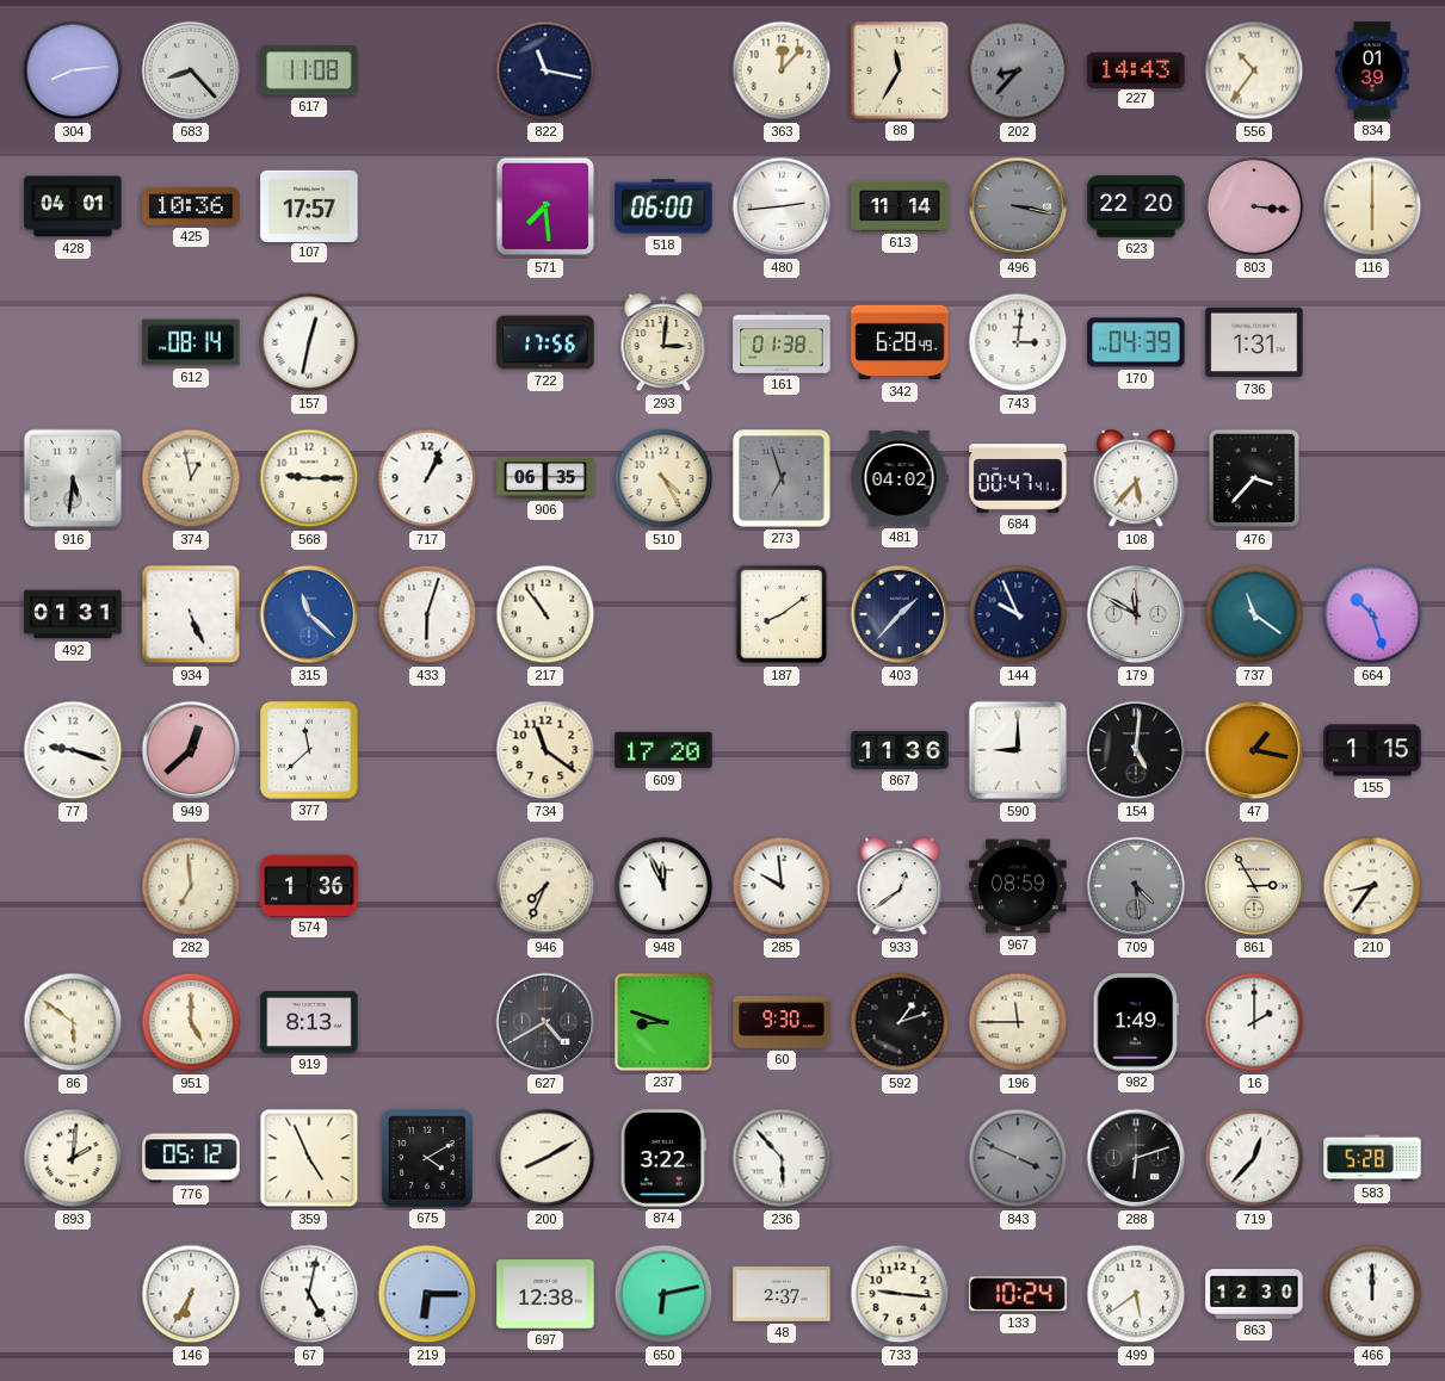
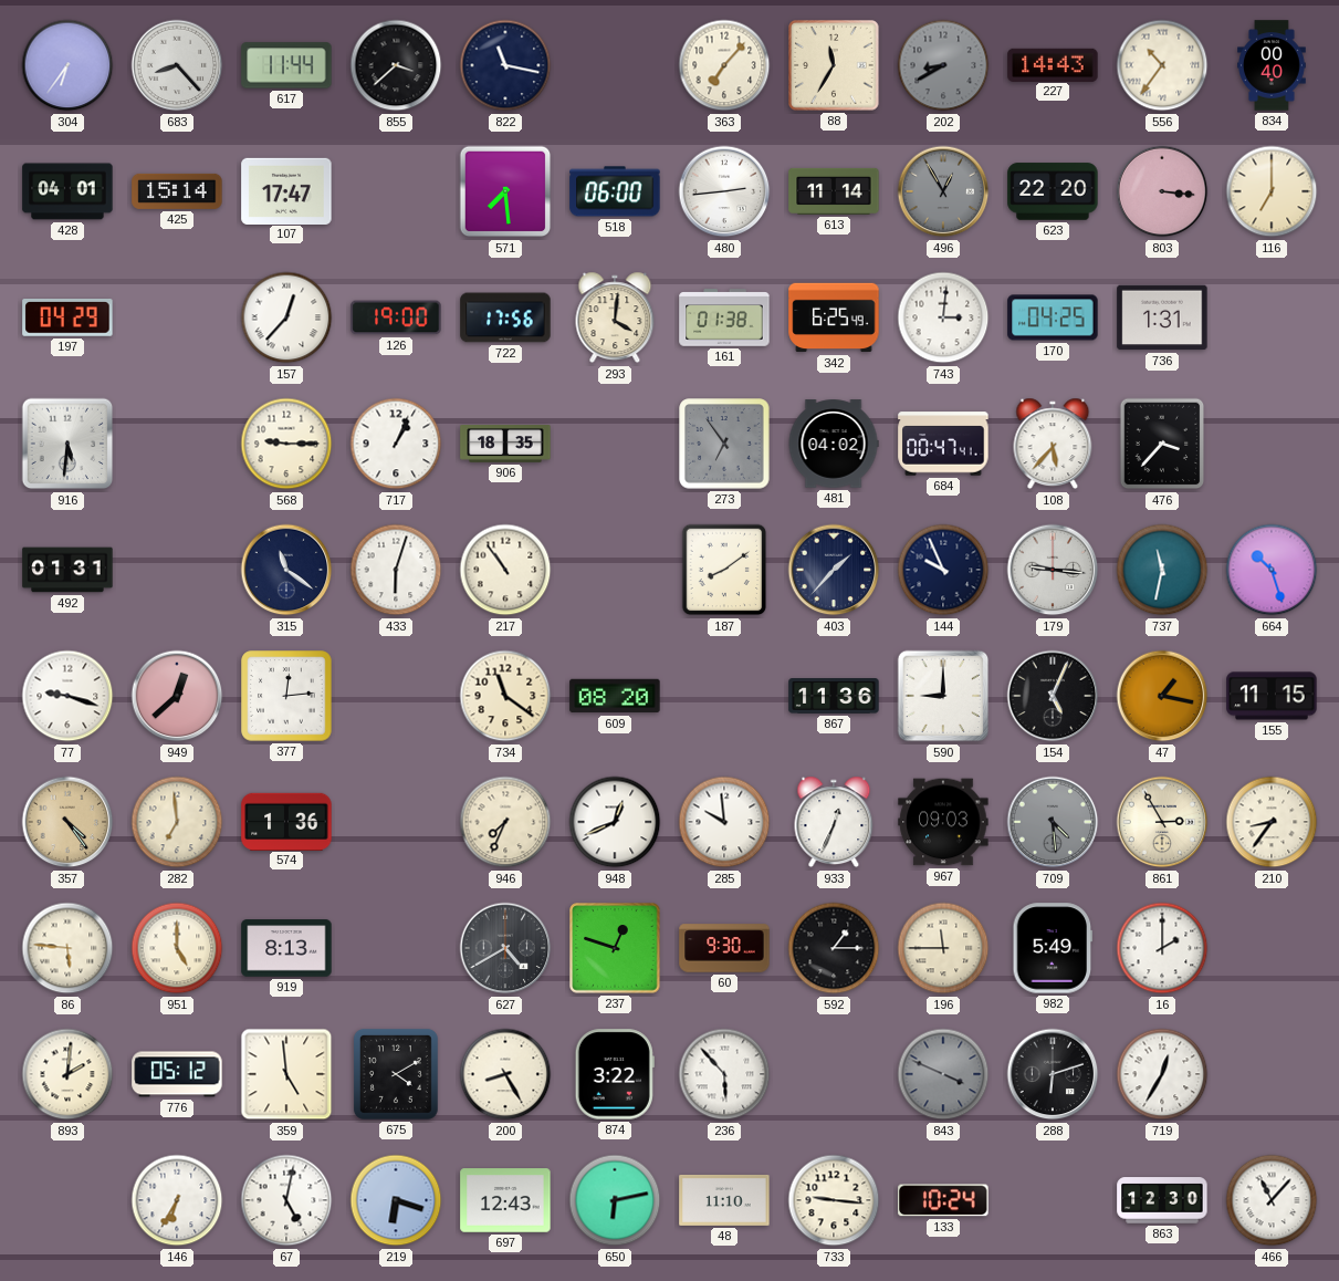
304: 8:14 -> 6:36
617: 11:08 -> 11:44
855: none -> 3:38
363: 12:07 -> 7:07
202: 8:37 -> 8:40
834: 01:39 -> 00:40
425: 10:36 -> 15:14
107: 17:57 -> 17:47
496: 3:17 -> 12:55
116: 6:00 -> 7:00
197: none -> 04:29
612: 08:14 -> none
157: 12:32 -> 12:37
126: none -> 19:00
293: 3:01 -> 4:01
342: 6:28 -> 6:25
170: 04:39 -> 04:25
374: 12:58 -> none
906: 06:35 -> 18:35
510: 4:25 -> none
273: 6:57 -> 6:54
934: 5:26 -> none
315: 11:22 -> 11:21
315 dial: blue -> navy
179: 11:50 -> 9:16
737: 11:21 -> 11:32
377: 11:38 -> 12:14
609: 17:20 -> 08:20
154: 5:01 -> 5:04
155: 1:15 -> 11:15
357: none -> 4:24
948: 11:56 -> 12:41
933: 12:39 -> 12:34
967: 08:59 -> 09:03
86: 5:51 -> 5:46
237: 8:48 -> 12:48
592: 1:12 -> 1:15
982: 1:49 -> 5:49
359: 4:56 -> 4:59
200: 8:10 -> 8:25
719: 12:37 -> 12:35
583: 5:28 -> none
219: 6:15 -> 6:18
697: 12:38 -> 12:43
48: 2:37 -> 11:10
499: 5:39 -> none
466: 12:00 -> 11:07
